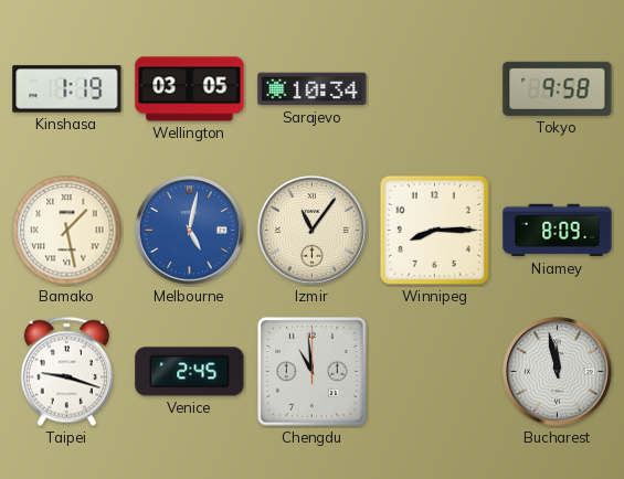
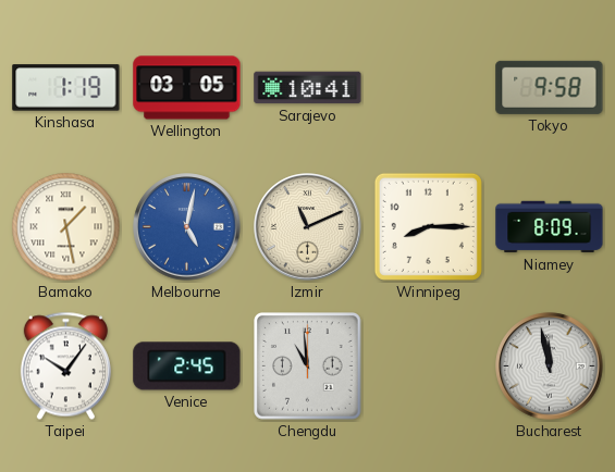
Sarajevo: 10:34 -> 10:41
Izmir: 11:06 -> 11:11
Taipei: 9:18 -> 10:06
